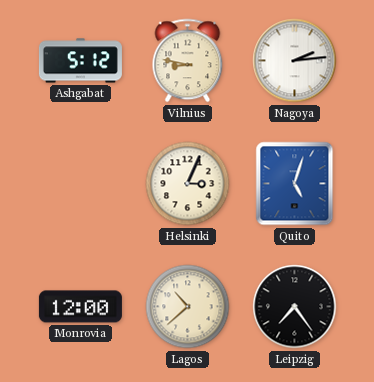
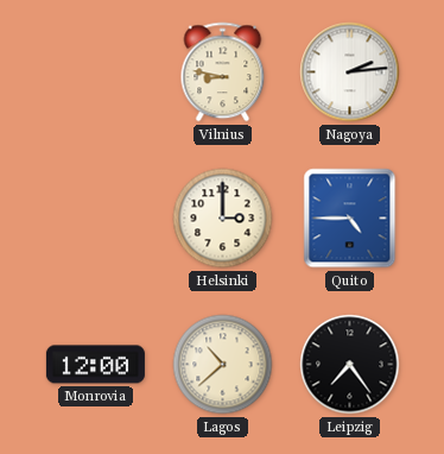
Ashgabat: 5:12 -> none
Helsinki: 3:04 -> 3:00
Quito: 5:03 -> 4:45
